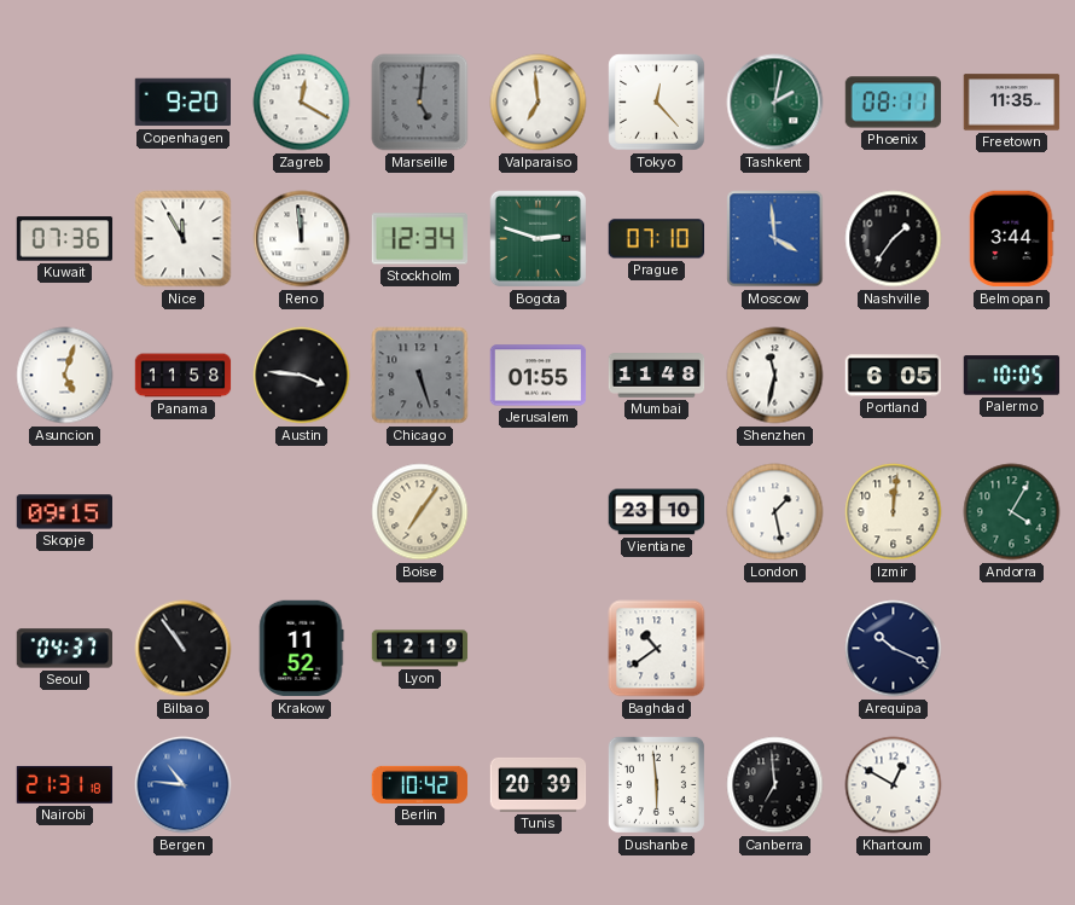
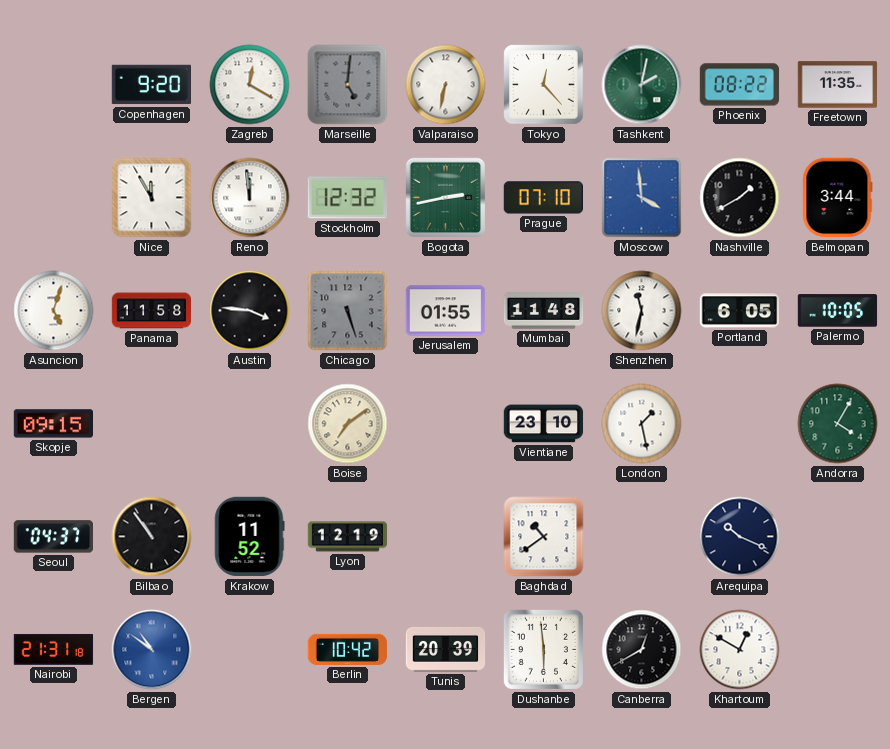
Valparaiso: 6:59 -> 6:32
Phoenix: 08:11 -> 08:22
Kuwait: 07:36 -> none
Stockholm: 12:34 -> 12:32
Bogota: 2:48 -> 2:43
Nashville: 1:36 -> 1:40
Boise: 7:06 -> 7:09
Izmir: 12:01 -> none
Bergen: 10:46 -> 10:51
Canberra: 6:59 -> 12:40
